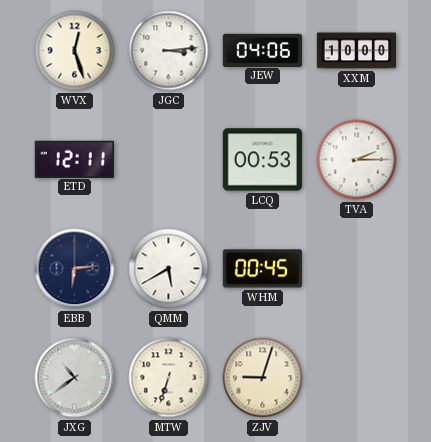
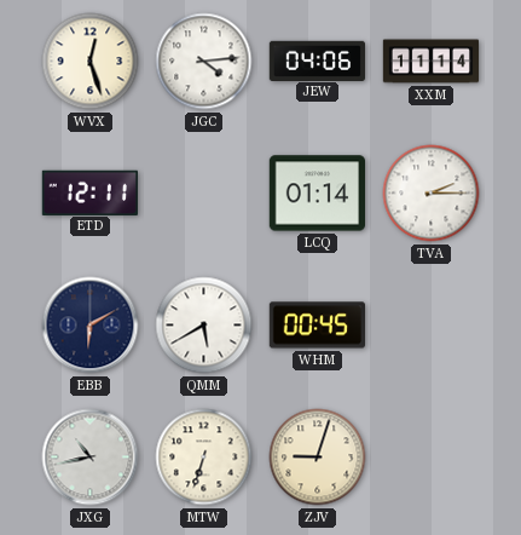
JGC: 3:14 -> 4:14
XXM: 10:00 -> 11:14
LCQ: 00:53 -> 01:14
EBB: 6:14 -> 6:10
JXG: 10:39 -> 10:43
